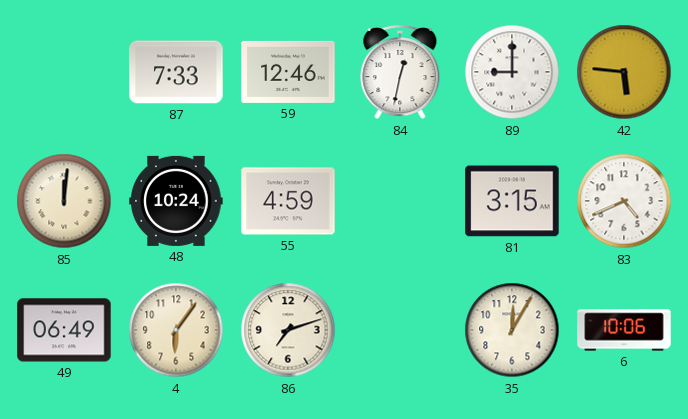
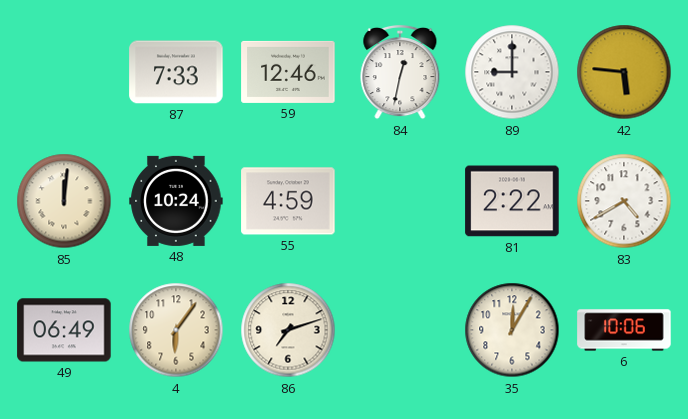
81: 3:15 -> 2:22
83: 4:41 -> 4:40
